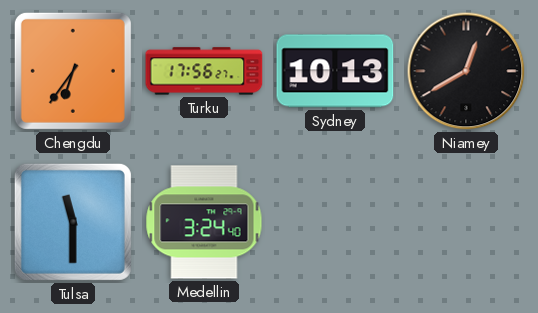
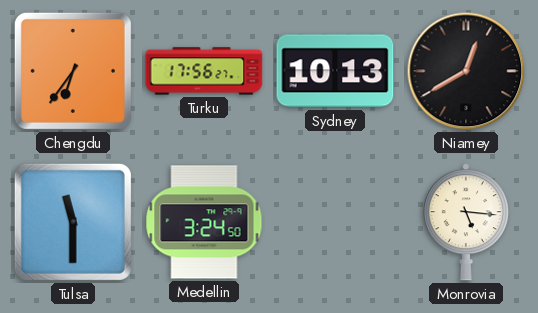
Medellin: 3:24:40 -> 3:24:50
Monrovia: none -> 5:16
